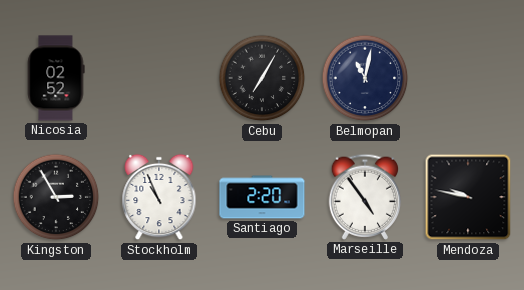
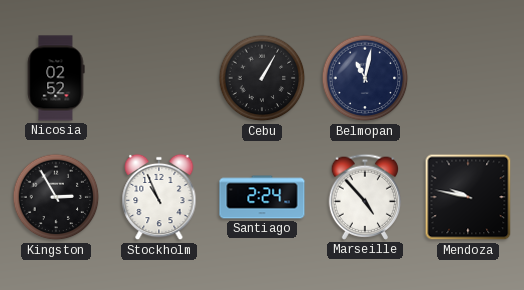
Cebu: 7:05 -> 1:05
Santiago: 2:20 -> 2:24
Marseille: 4:54 -> 4:53
